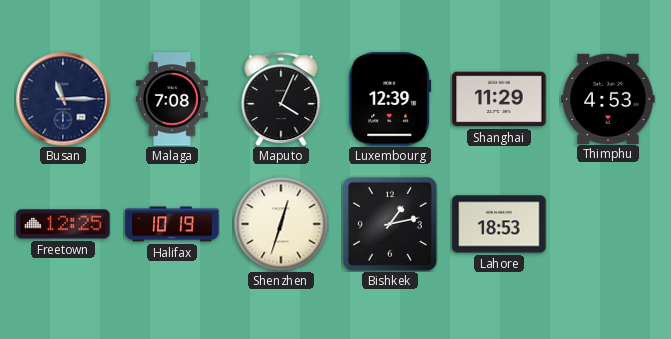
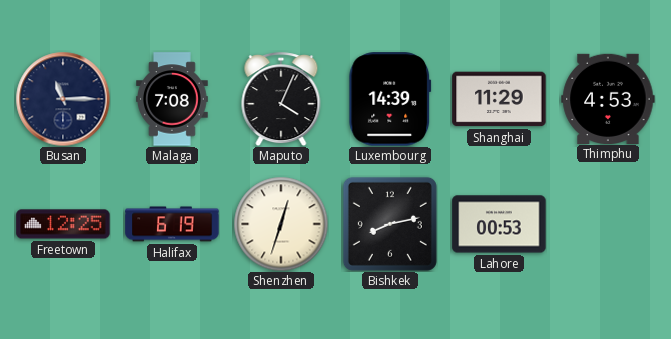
Luxembourg: 12:39 -> 14:39
Halifax: 10:19 -> 6:19
Bishkek: 1:13 -> 8:13
Lahore: 18:53 -> 00:53
